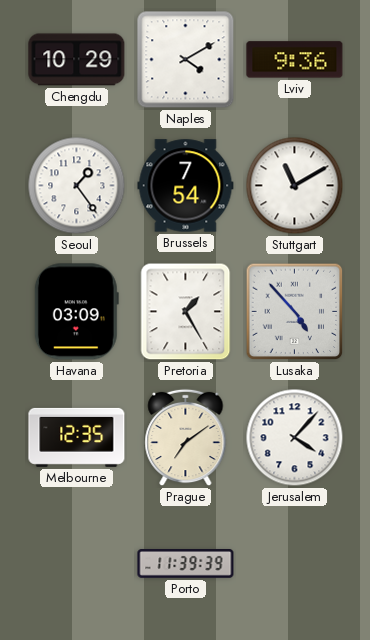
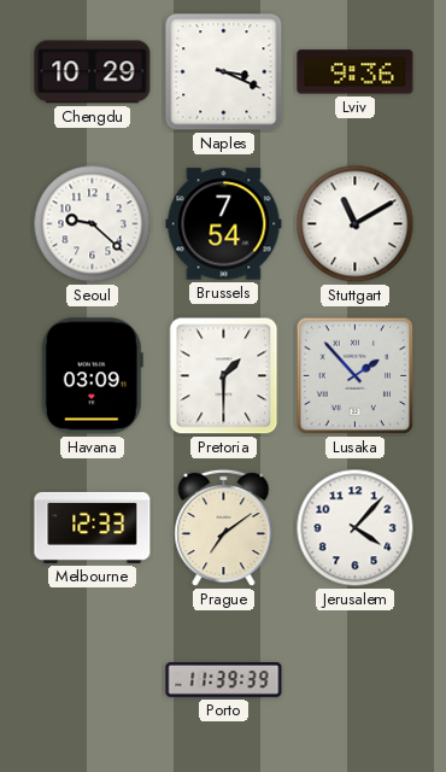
Naples: 4:10 -> 3:19
Seoul: 1:24 -> 9:22
Pretoria: 1:25 -> 1:30
Lusaka: 4:53 -> 1:53
Melbourne: 12:35 -> 12:33
